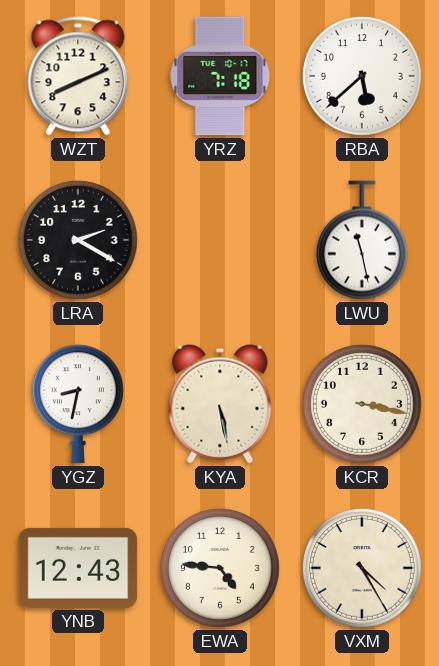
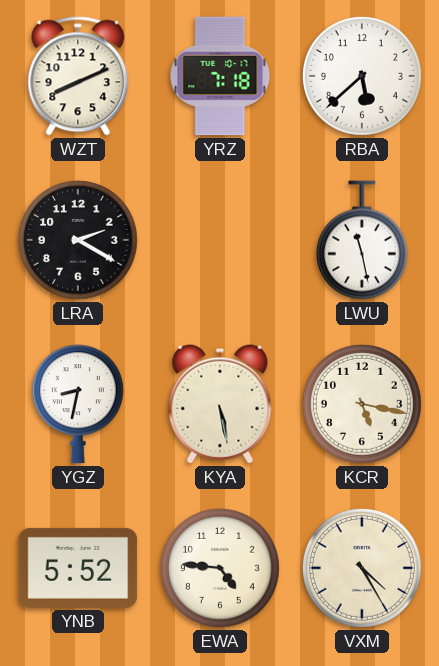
KCR: 3:17 -> 5:17
YNB: 12:43 -> 5:52
